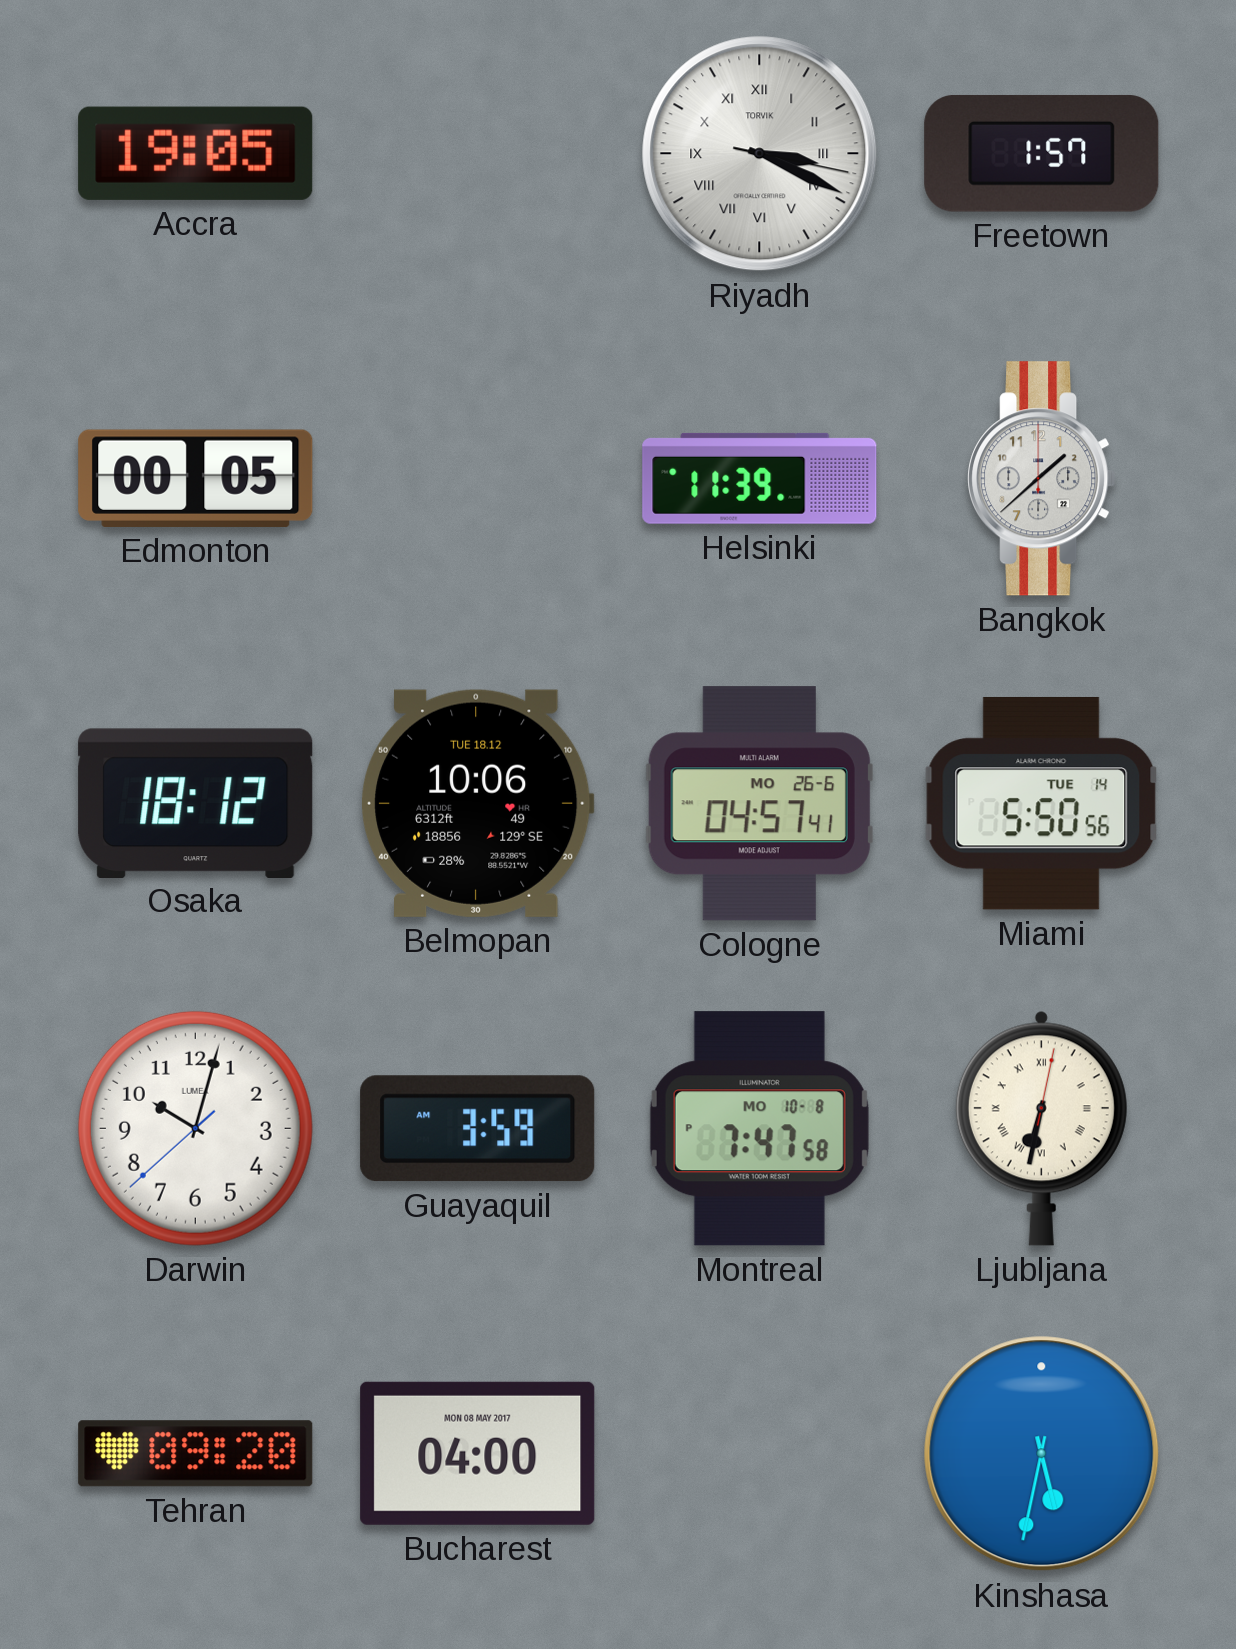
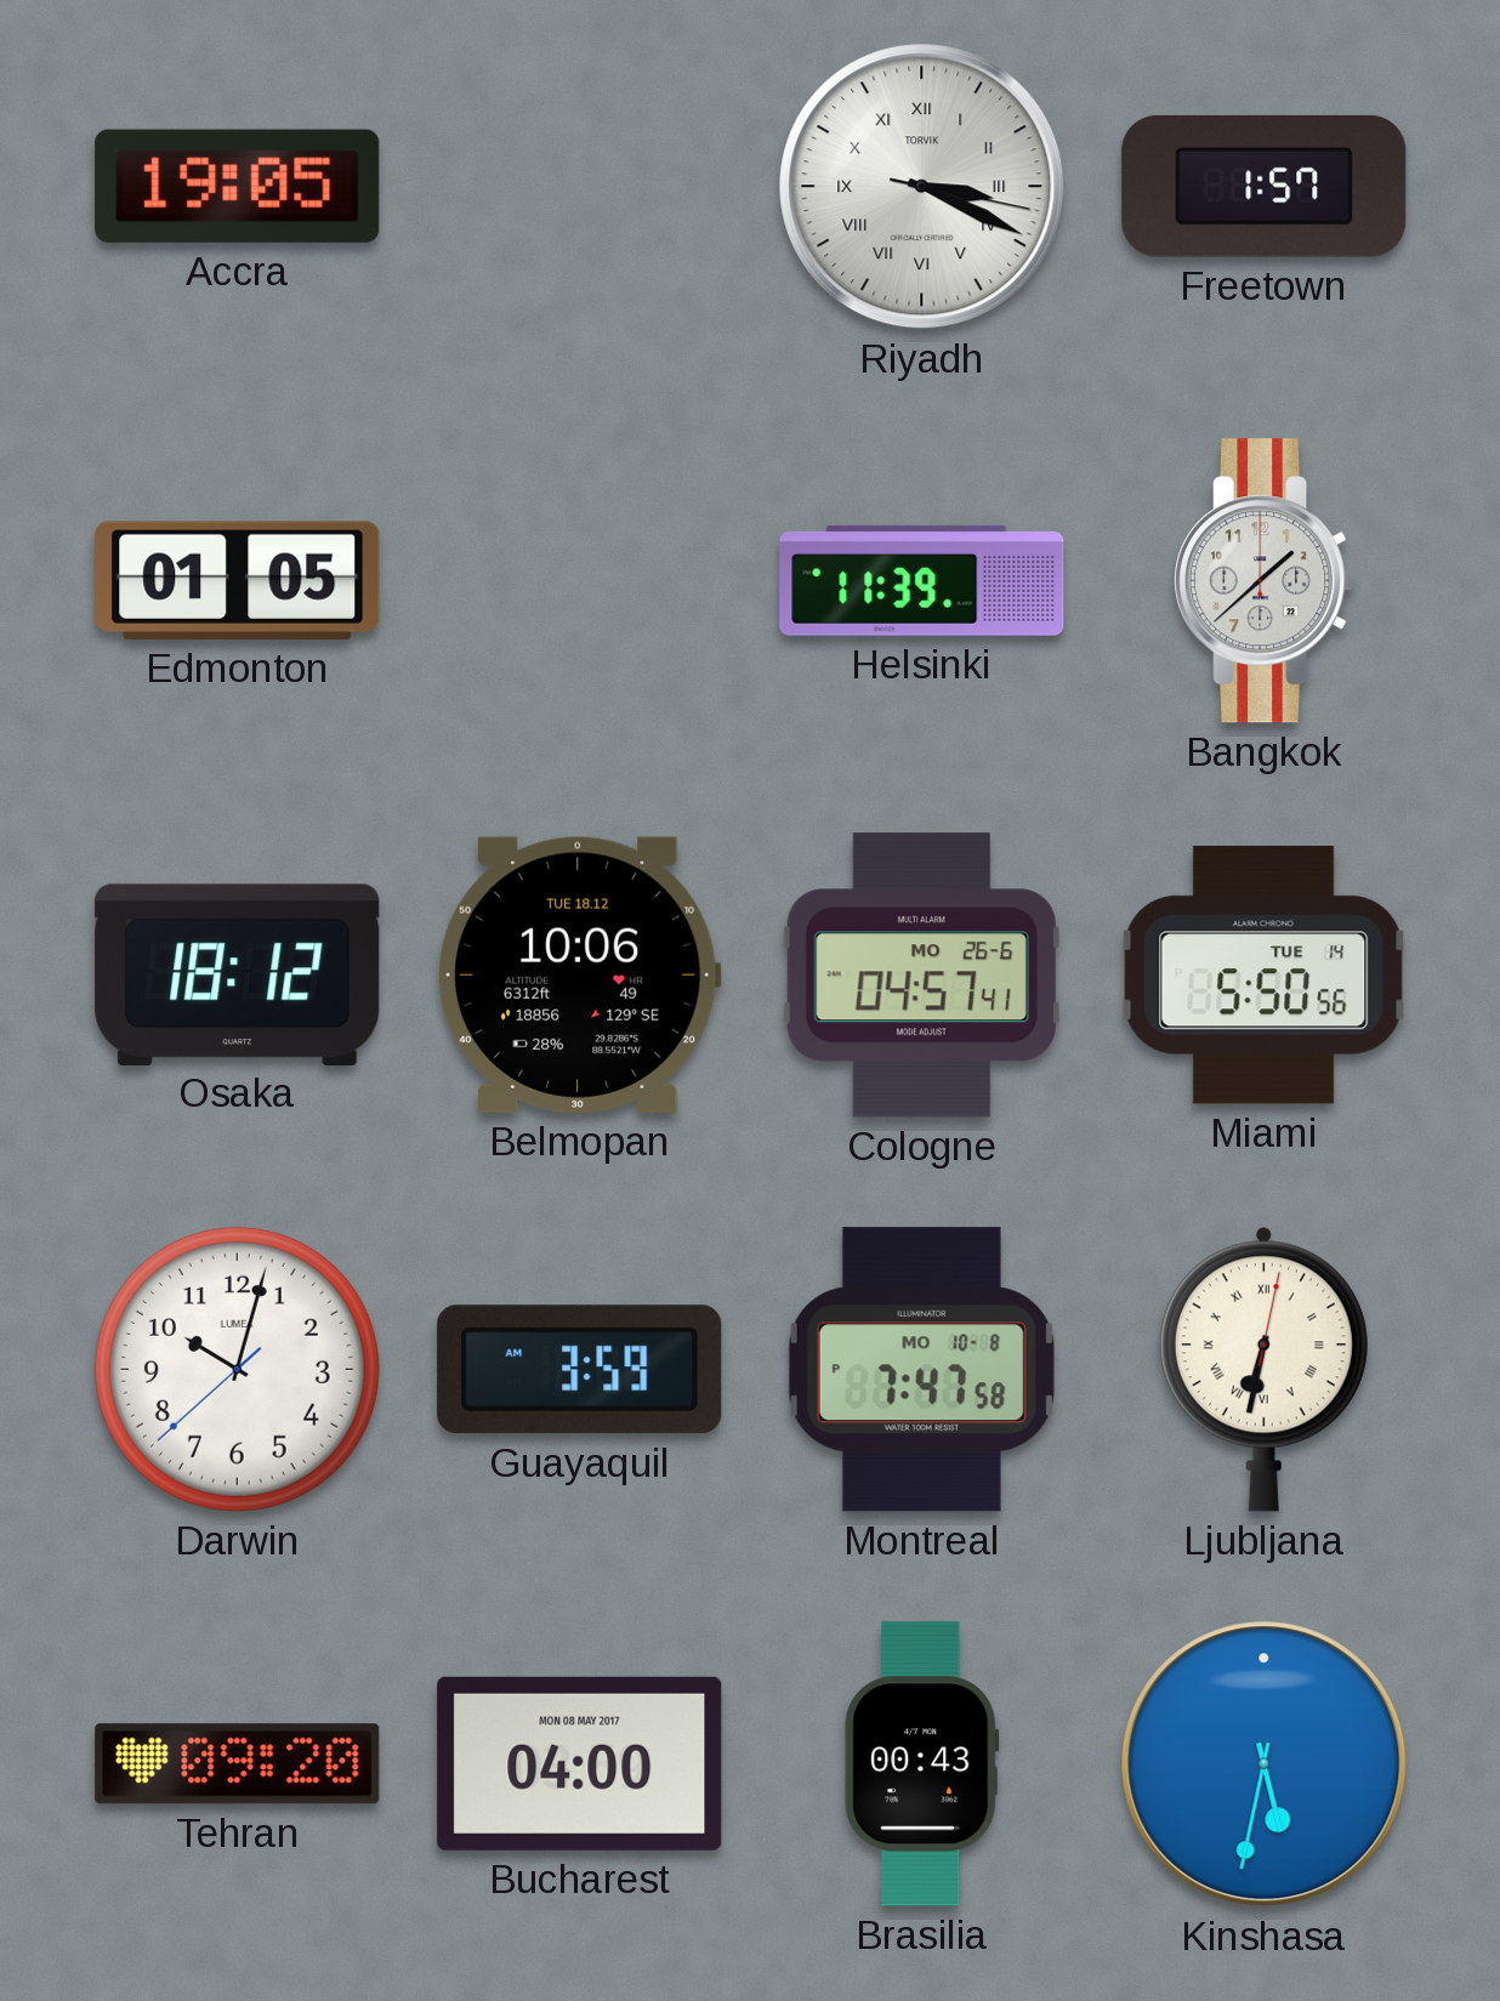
Edmonton: 00:05 -> 01:05
Brasilia: none -> 00:43
